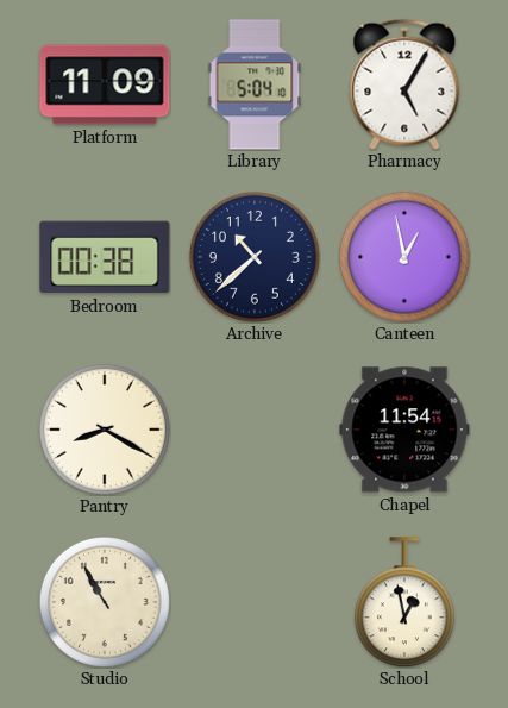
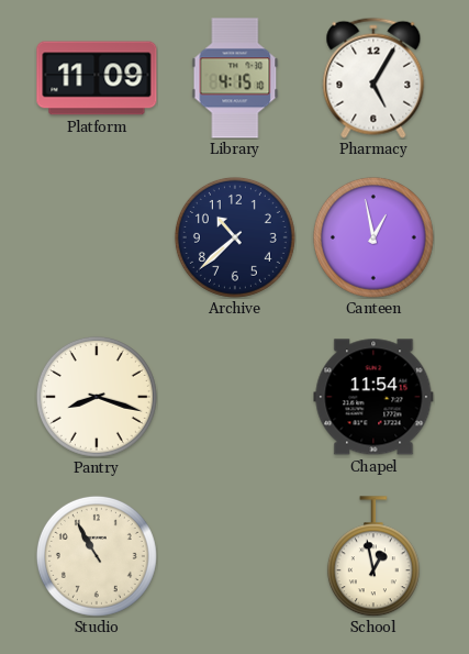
Library: 5:04 -> 4:15
Bedroom: 00:38 -> none
Pantry: 8:20 -> 8:18
